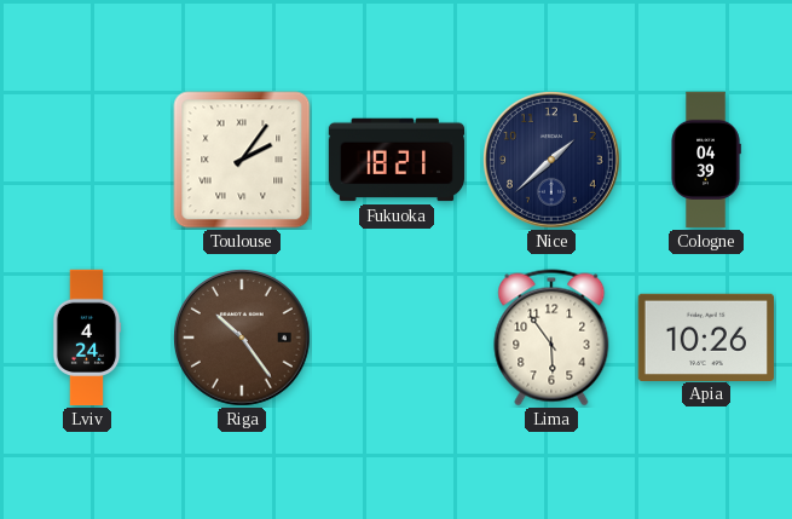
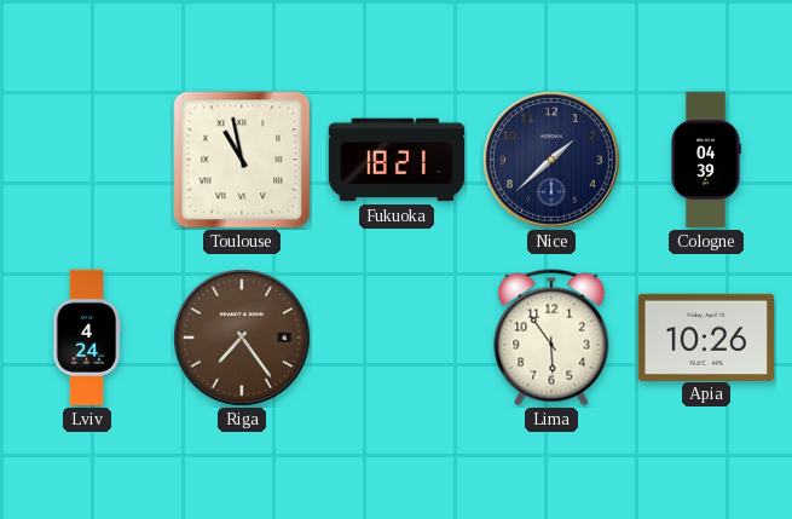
Toulouse: 2:06 -> 10:58
Riga: 10:24 -> 7:24
